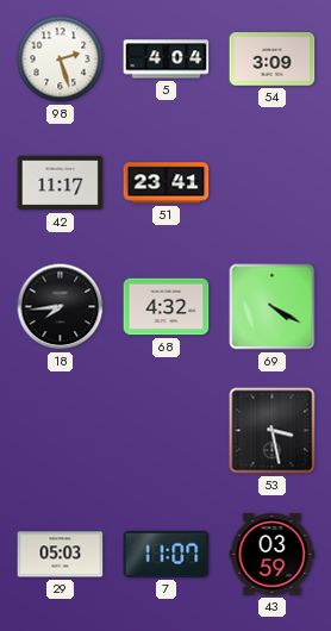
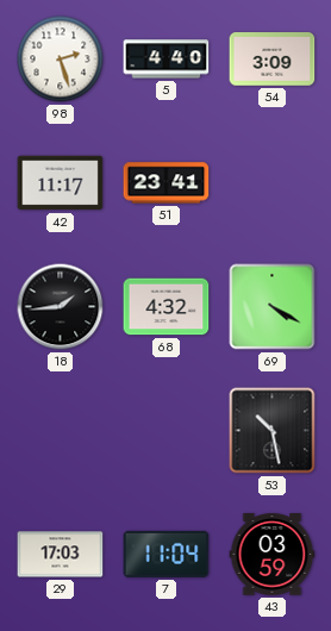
5: 4:04 -> 4:40
18: 7:44 -> 1:44
53: 3:28 -> 10:28
29: 05:03 -> 17:03
7: 11:07 -> 11:04
